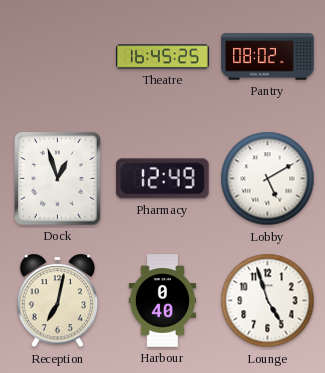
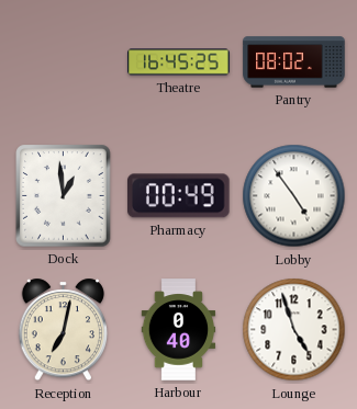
Dock: 12:57 -> 12:59
Pharmacy: 12:49 -> 00:49
Lobby: 5:10 -> 4:54
